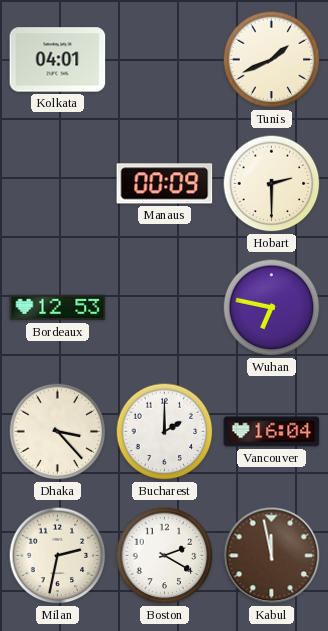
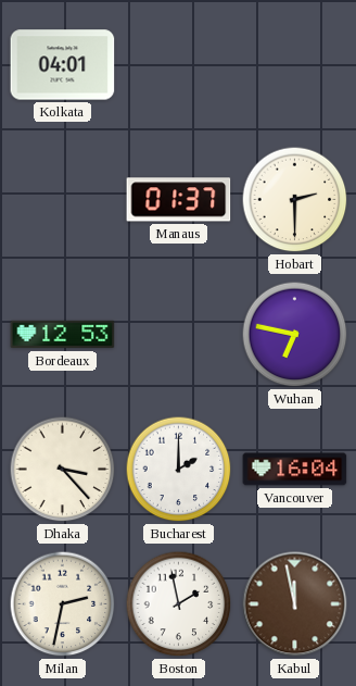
Tunis: 1:41 -> none
Manaus: 00:09 -> 01:37
Boston: 2:20 -> 1:58
